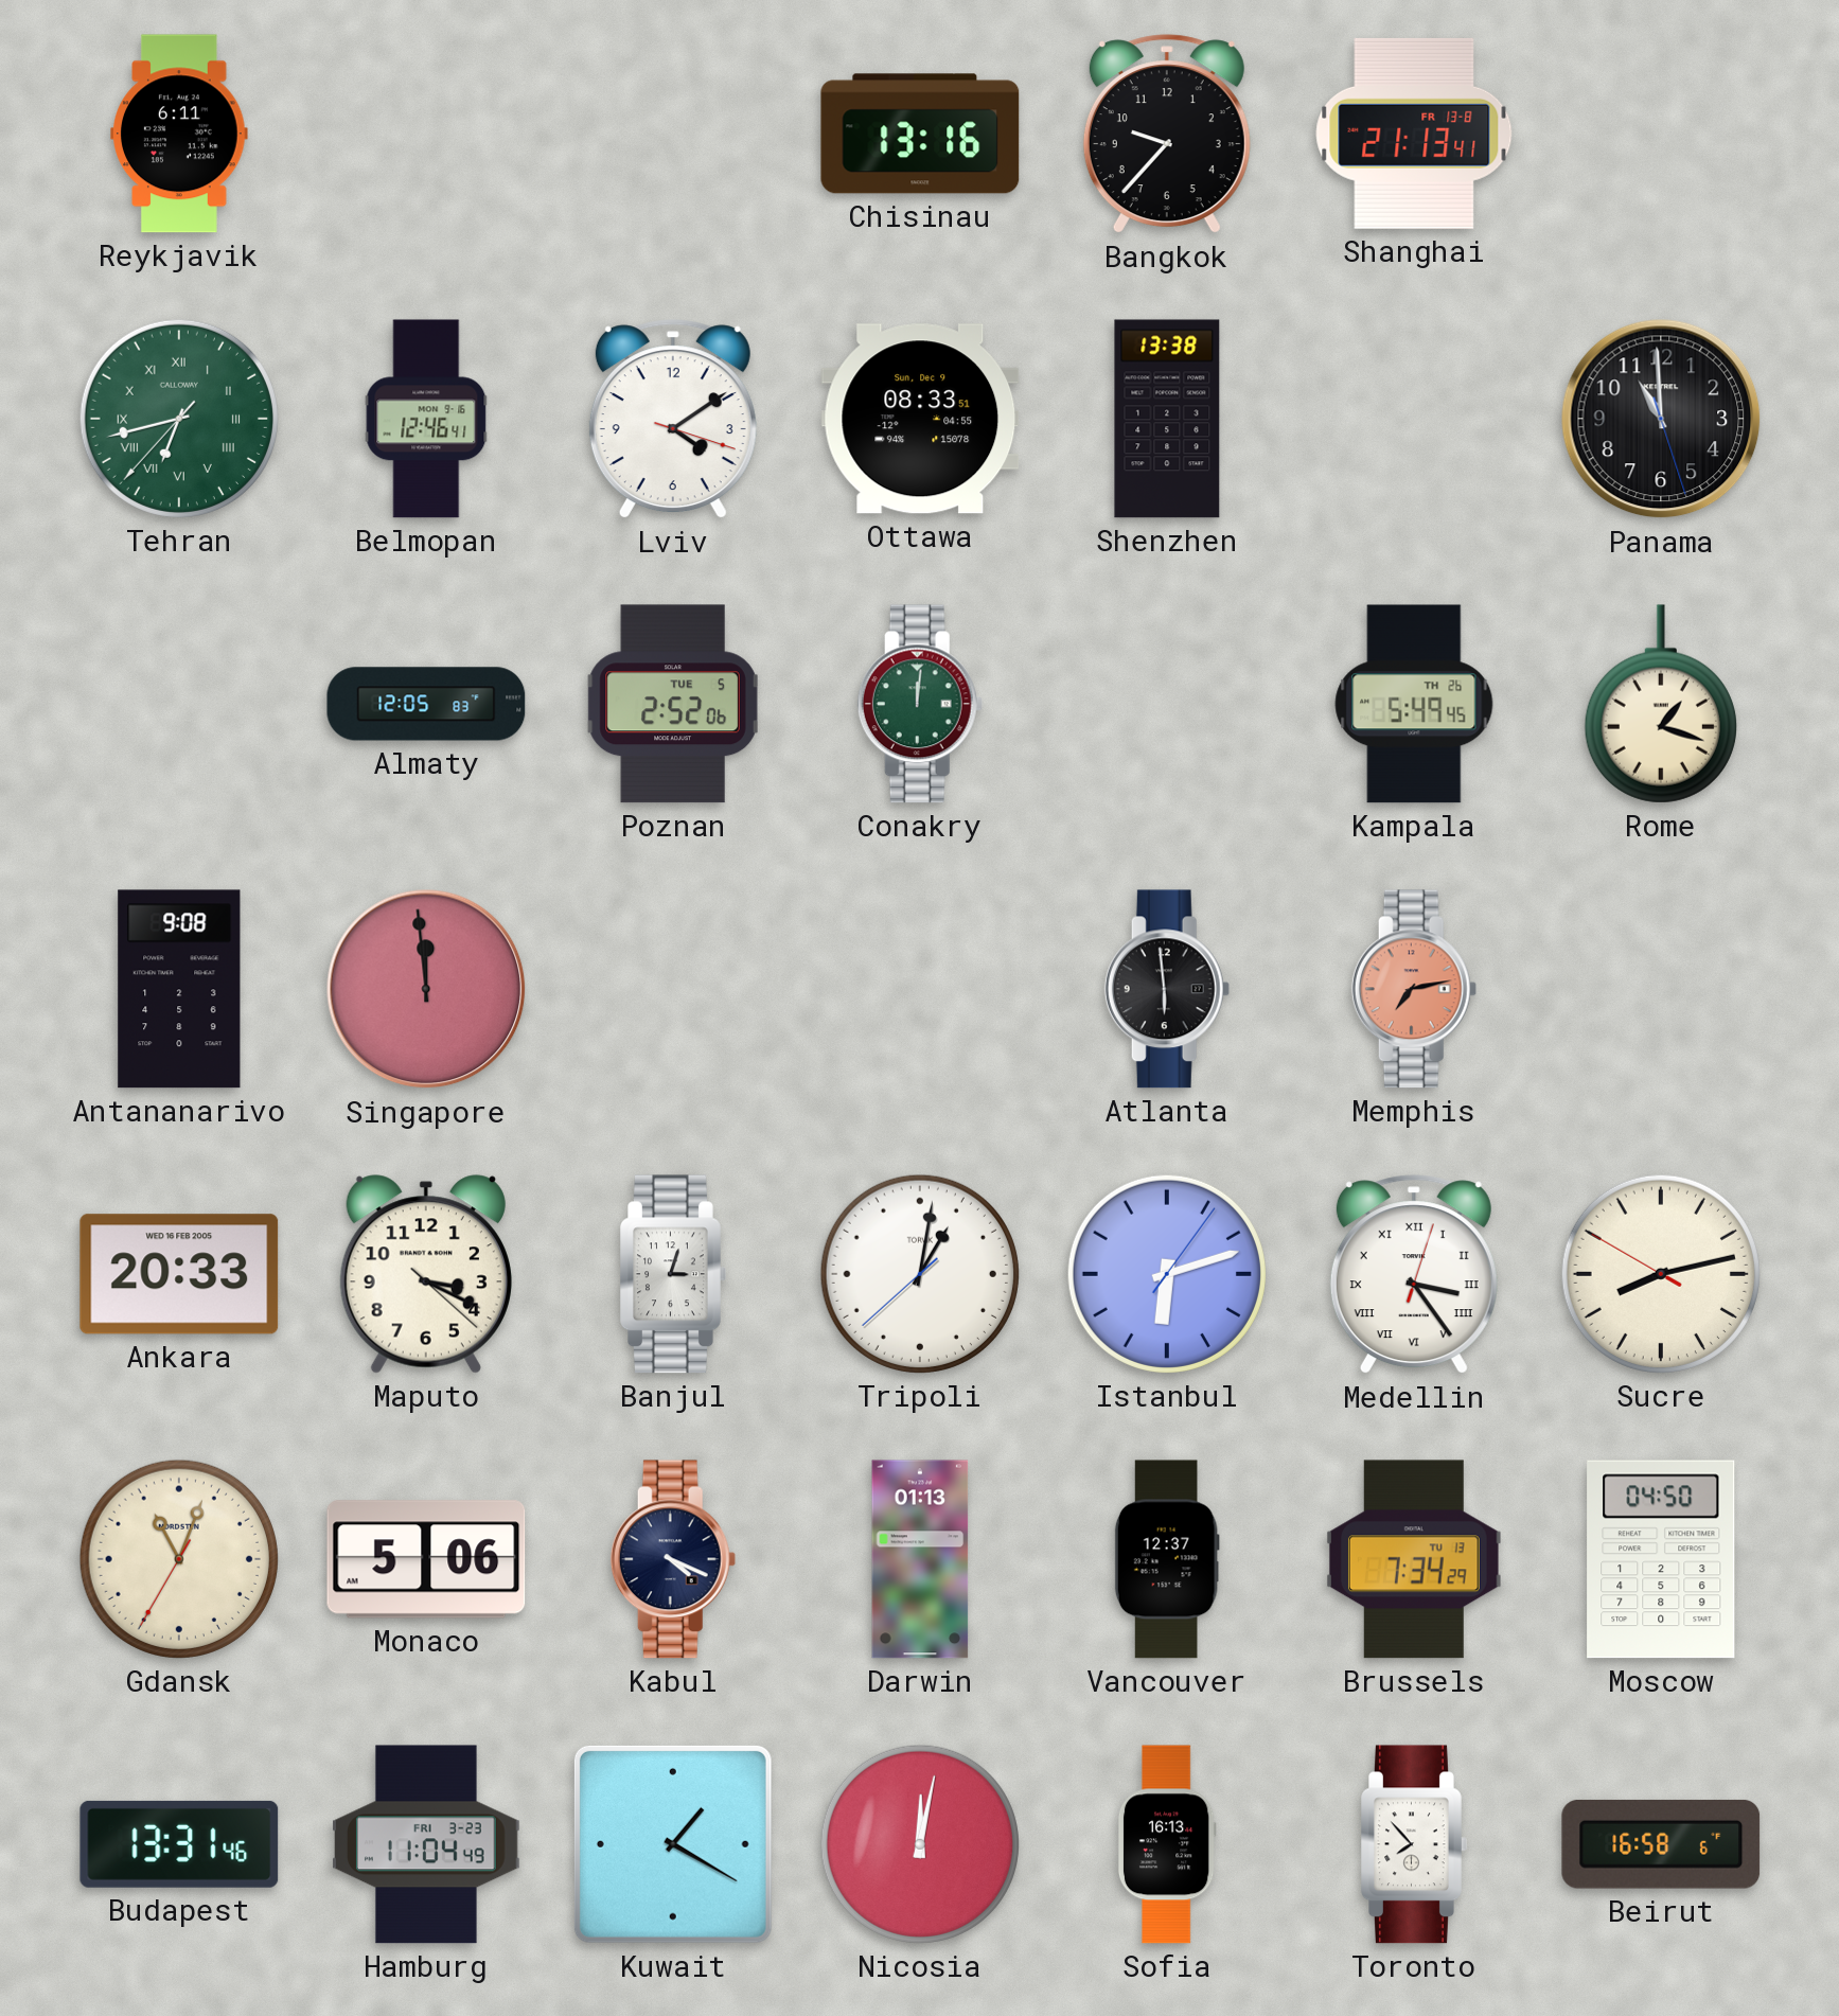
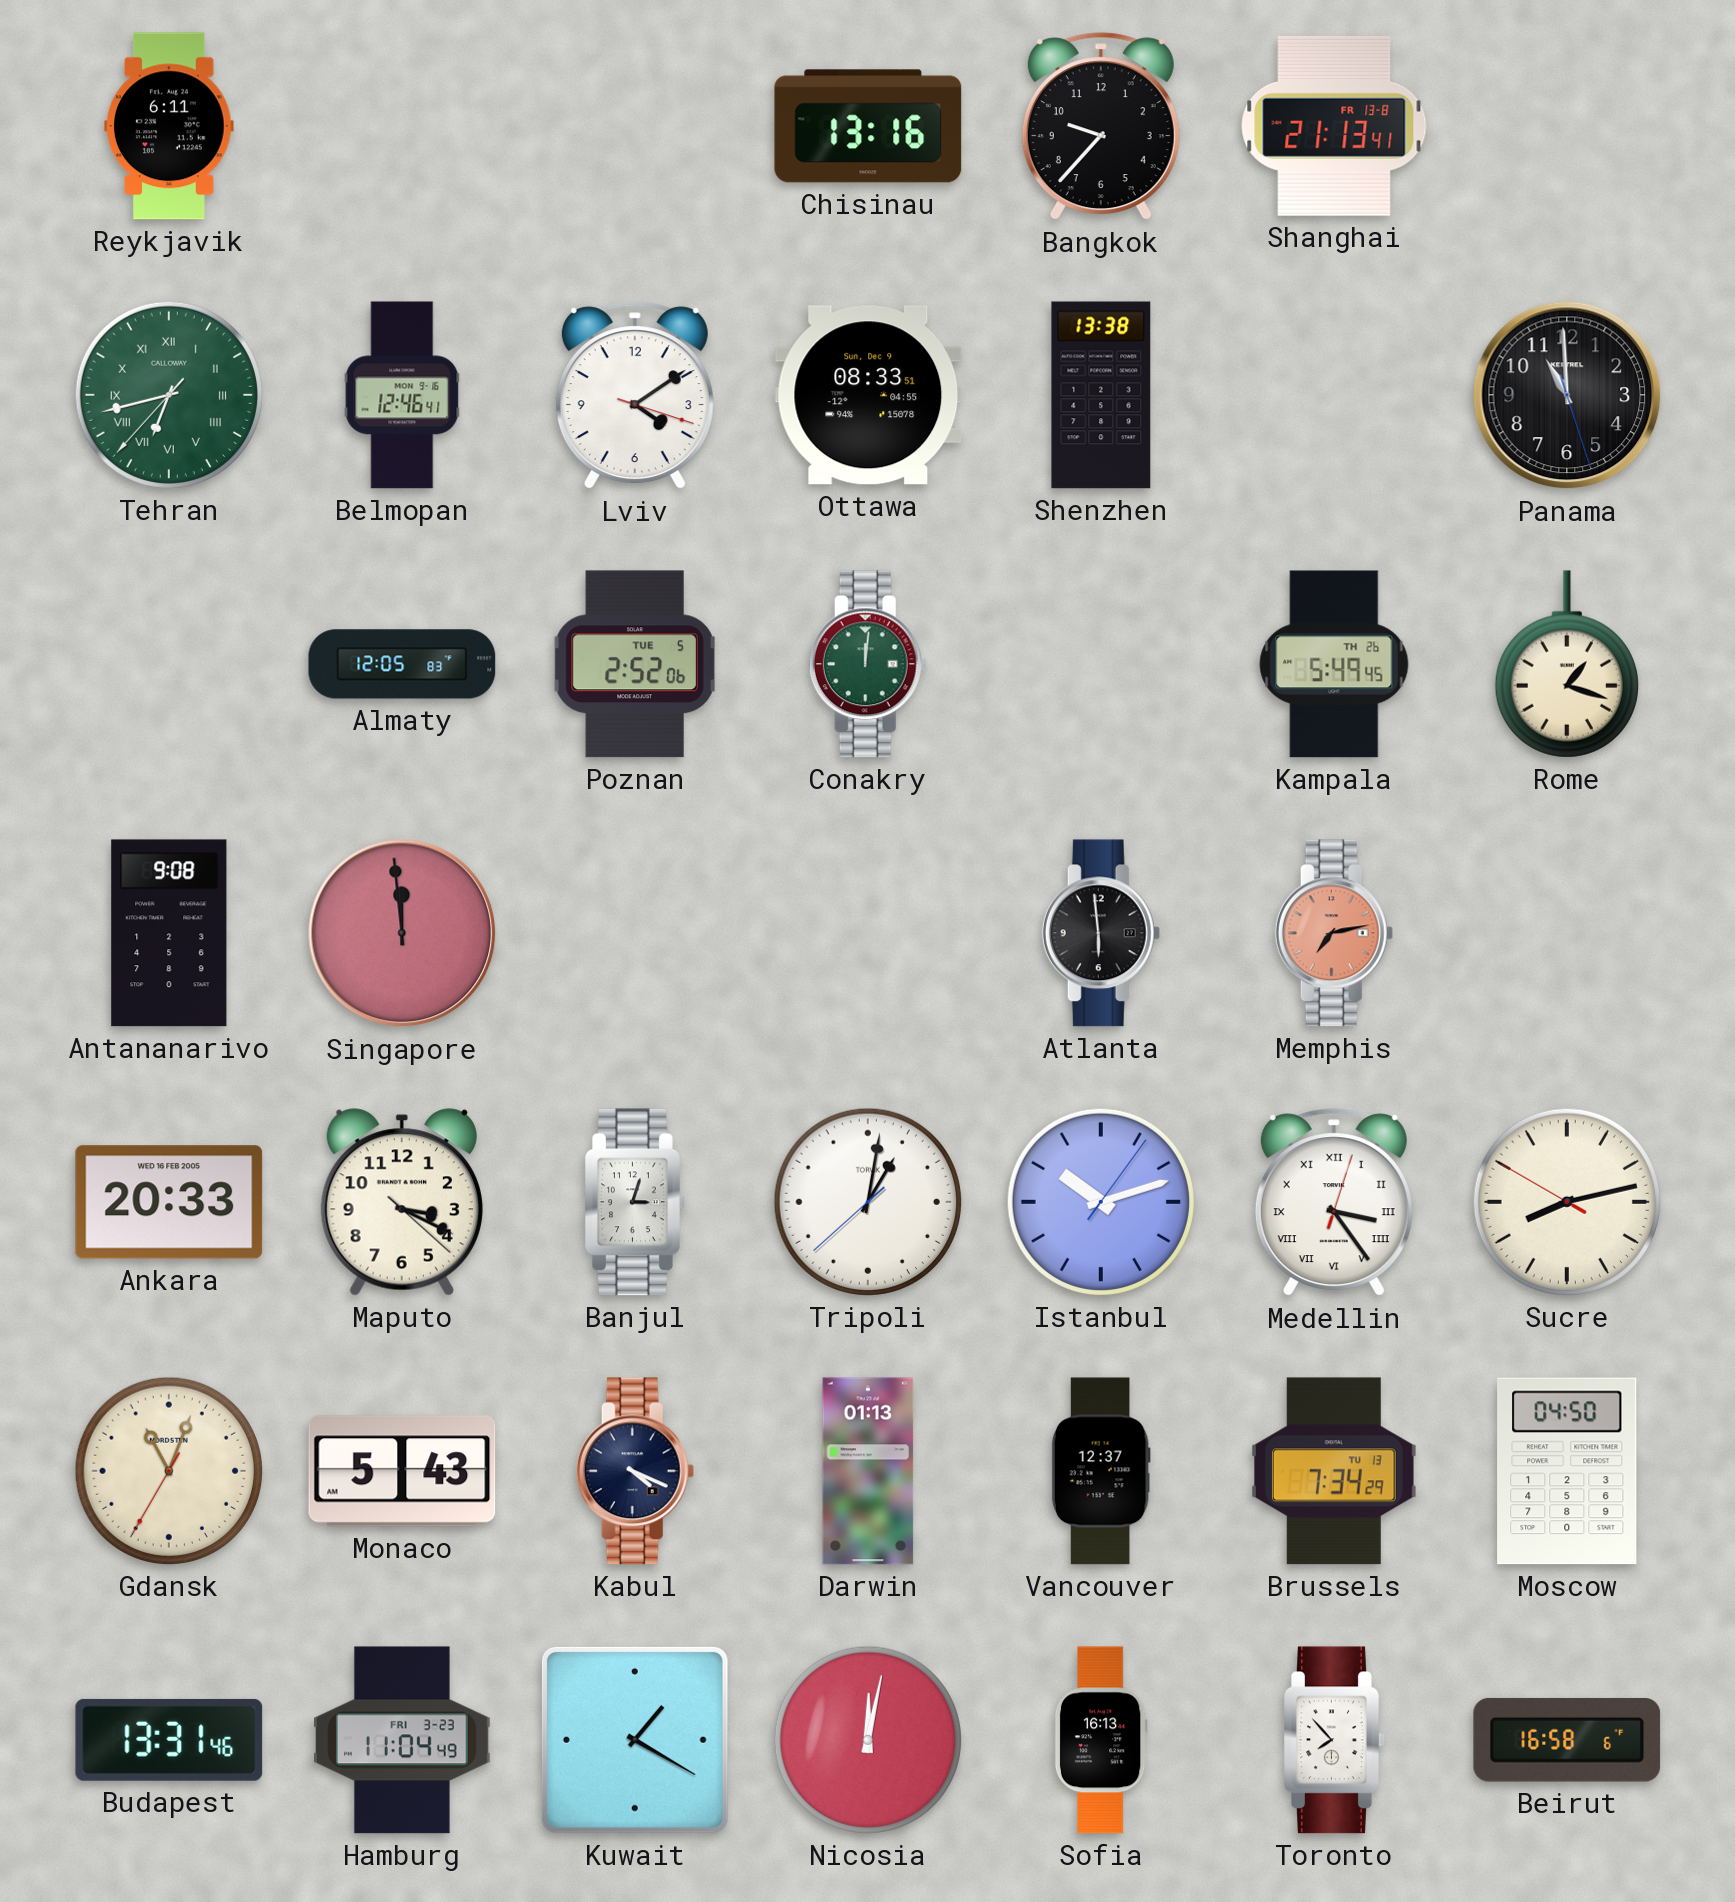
Istanbul: 6:12 -> 10:12
Monaco: 5:06 -> 5:43
